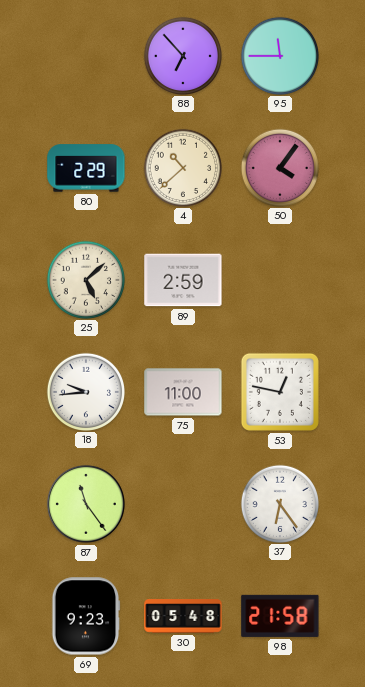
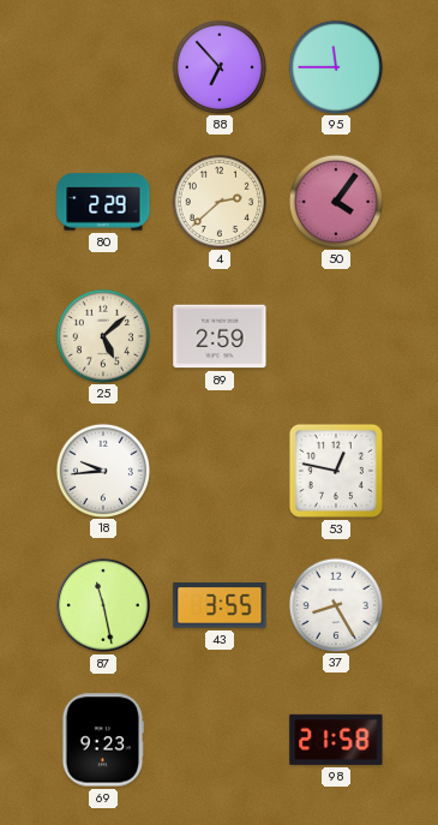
4: 10:38 -> 2:38
75: 11:00 -> none
87: 11:24 -> 11:28
43: none -> 3:55
37: 6:24 -> 8:25
30: 05:48 -> none
